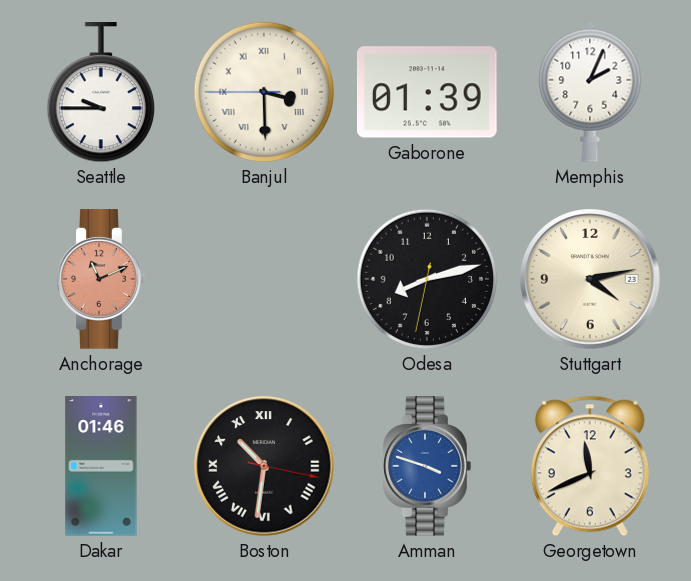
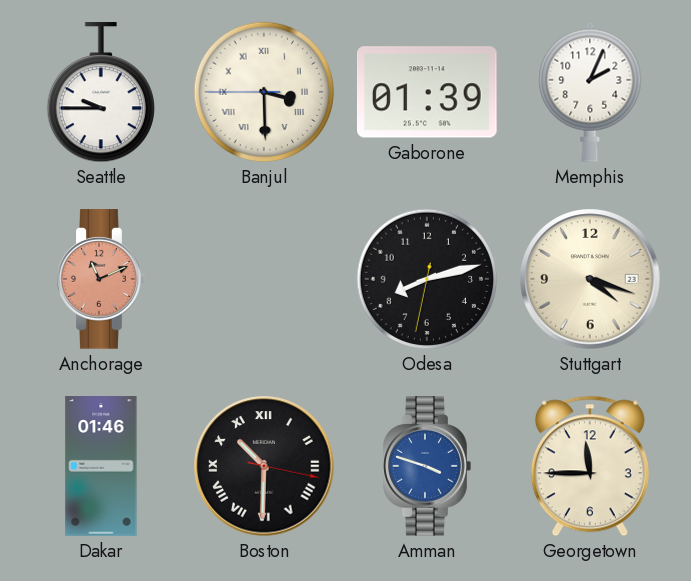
Stuttgart: 4:13 -> 4:18
Boston: 10:31 -> 10:30
Georgetown: 11:41 -> 11:45
